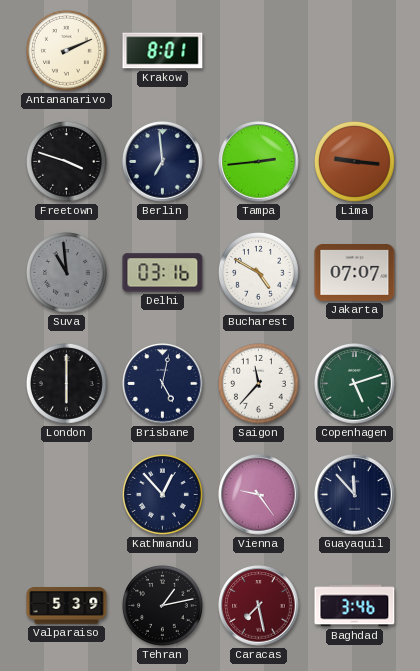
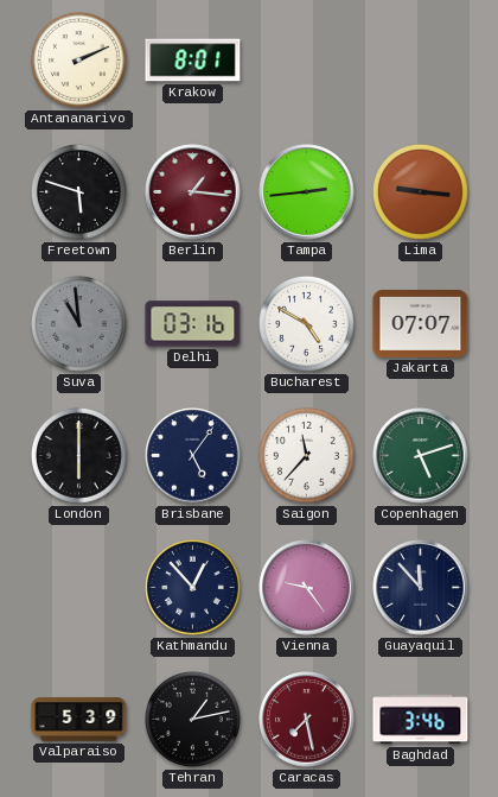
Freetown: 3:48 -> 5:48
Berlin: 6:59 -> 1:16
Berlin dial: navy -> burgundy
Brisbane: 5:02 -> 5:06
